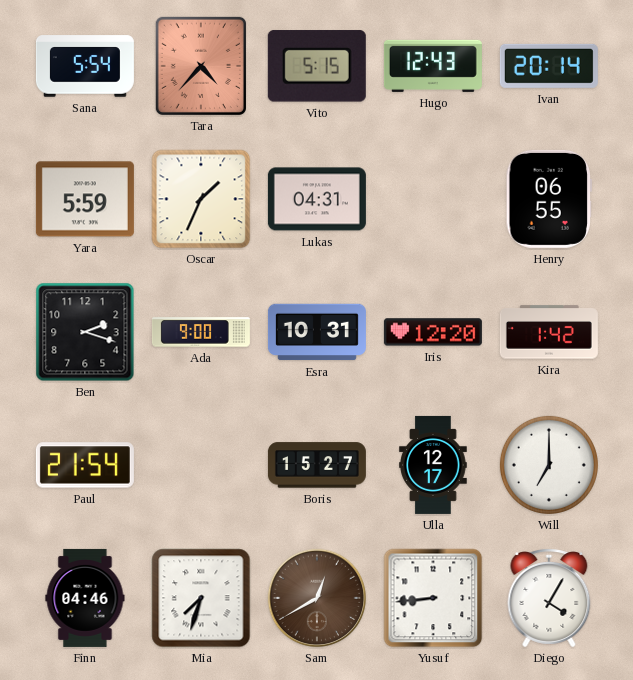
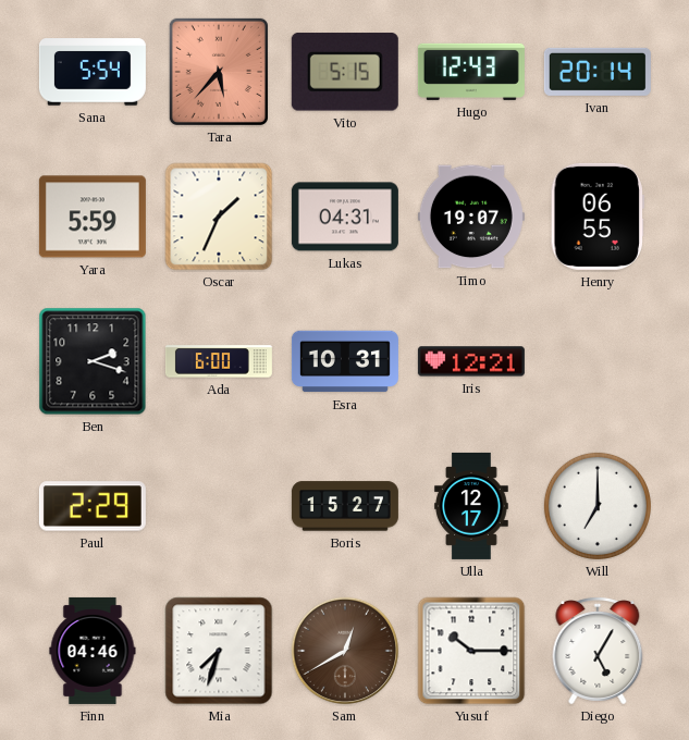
Tara: 4:37 -> 5:37
Timo: none -> 19:07
Ada: 9:00 -> 6:00
Iris: 12:20 -> 12:21
Kira: 1:42 -> none
Paul: 21:54 -> 2:29
Yusuf: 8:44 -> 10:15
Diego: 4:05 -> 5:05
